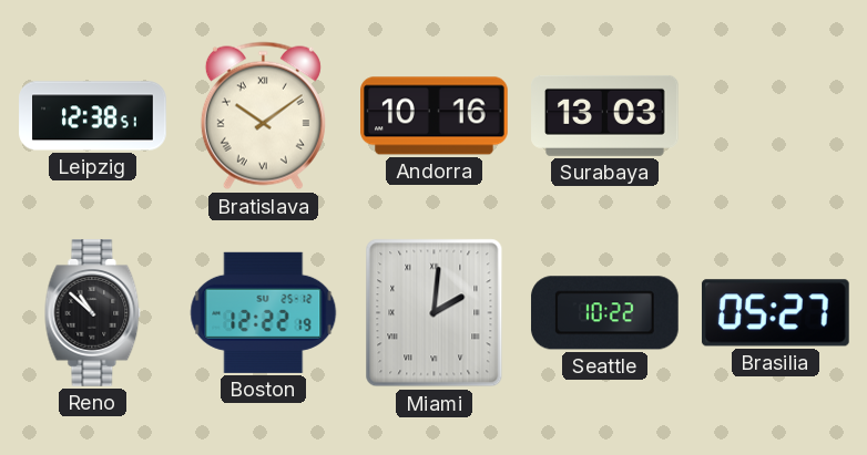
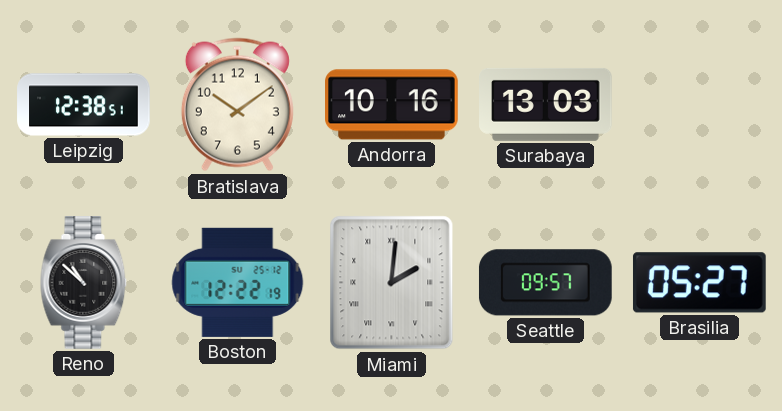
Bratislava numerals: Roman -> Arabic
Seattle: 10:22 -> 09:57
